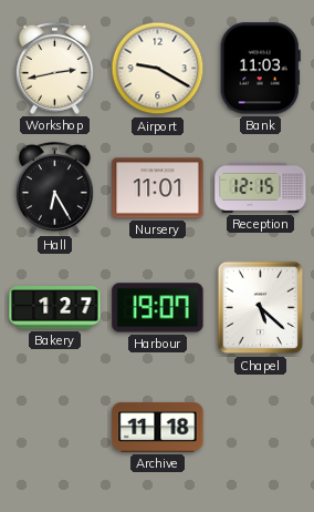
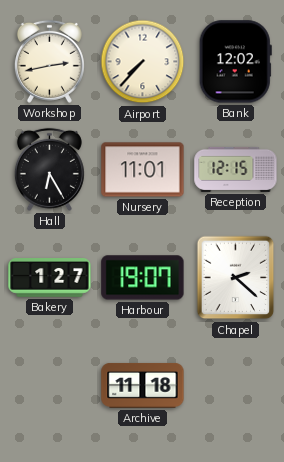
Airport: 9:20 -> 7:37
Bank: 11:03 -> 12:02
Chapel: 5:22 -> 2:22
